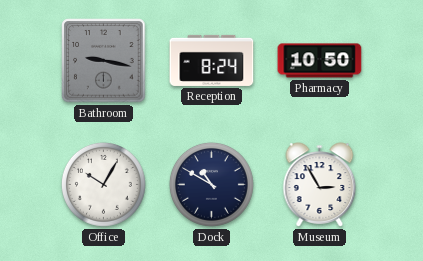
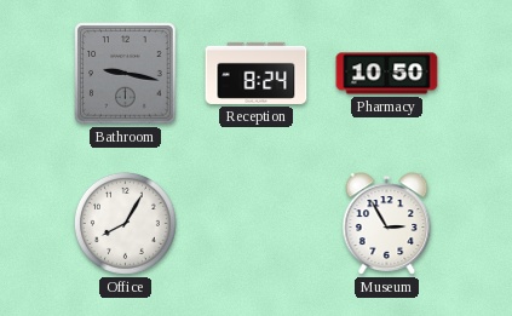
Office: 10:05 -> 8:05
Dock: 10:50 -> none
